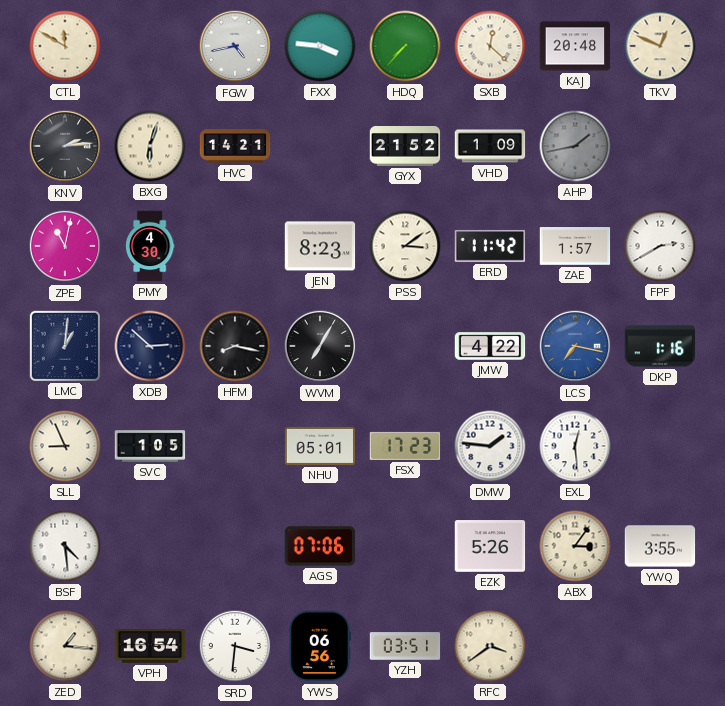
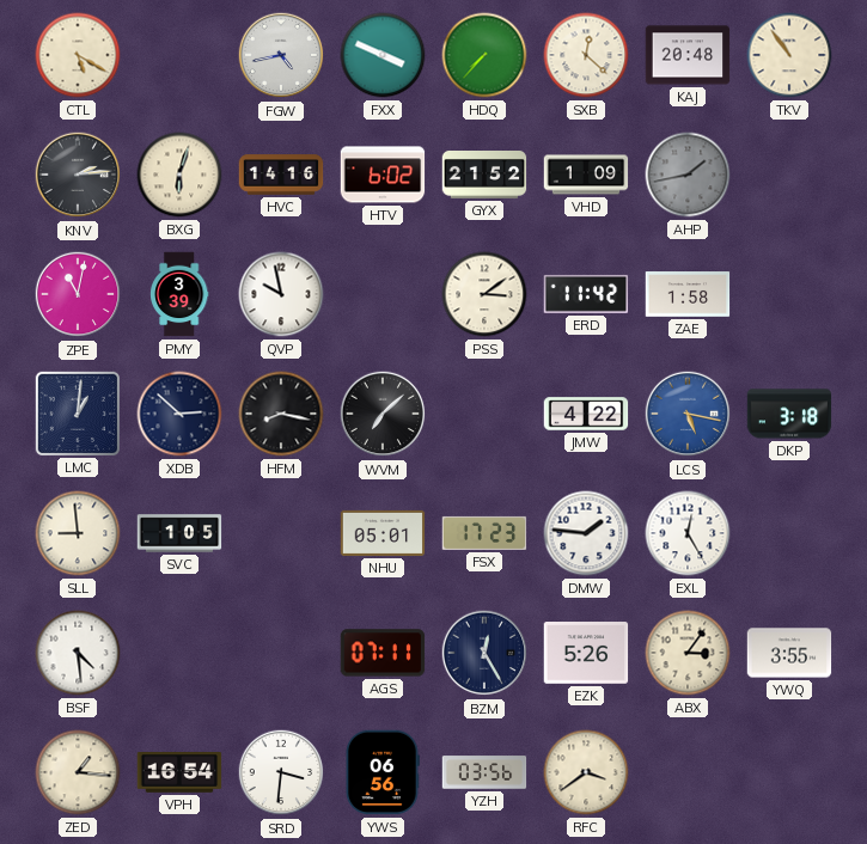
CTL: 11:50 -> 5:20
FXX: 3:46 -> 3:49
TKV: 12:49 -> 10:54
HVC: 14:21 -> 14:16
HTV: none -> 6:02
PMY: 4:30 -> 3:39
QVP: none -> 9:58
JEN: 8:23 -> none
ZAE: 1:57 -> 1:58
FPF: 2:40 -> none
WVM: 7:05 -> 7:08
LCS: 7:17 -> 5:17
DKP: 1:16 -> 3:18
SLL: 8:56 -> 8:59
EXL: 12:29 -> 12:25
AGS: 07:06 -> 07:11
BZM: none -> 12:25
YZH: 03:51 -> 03:56
